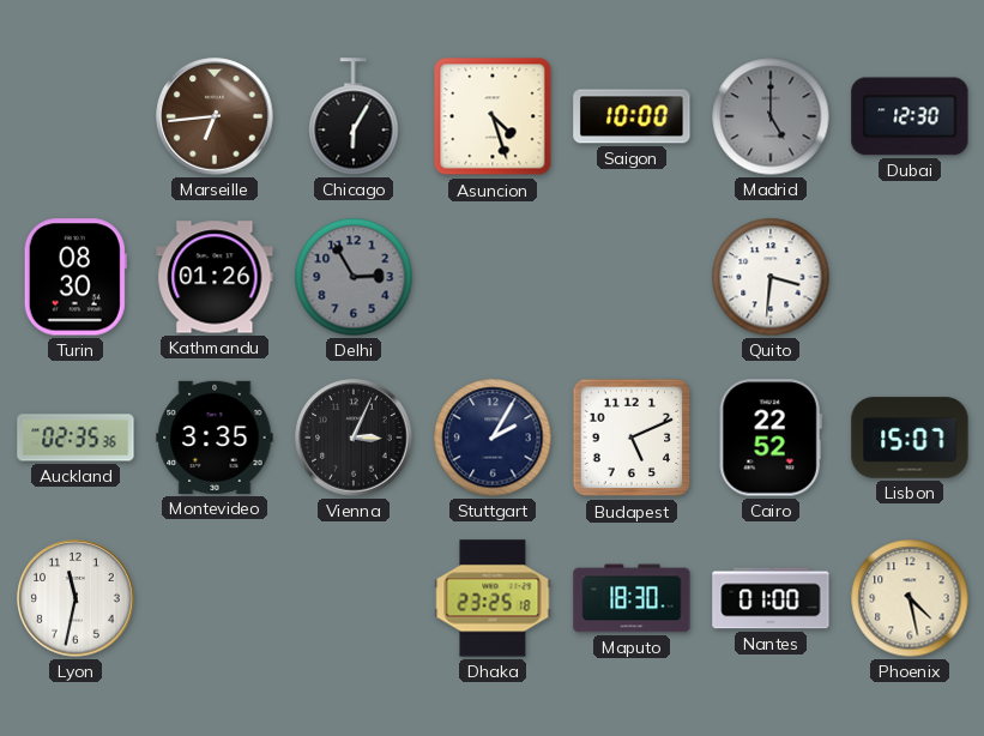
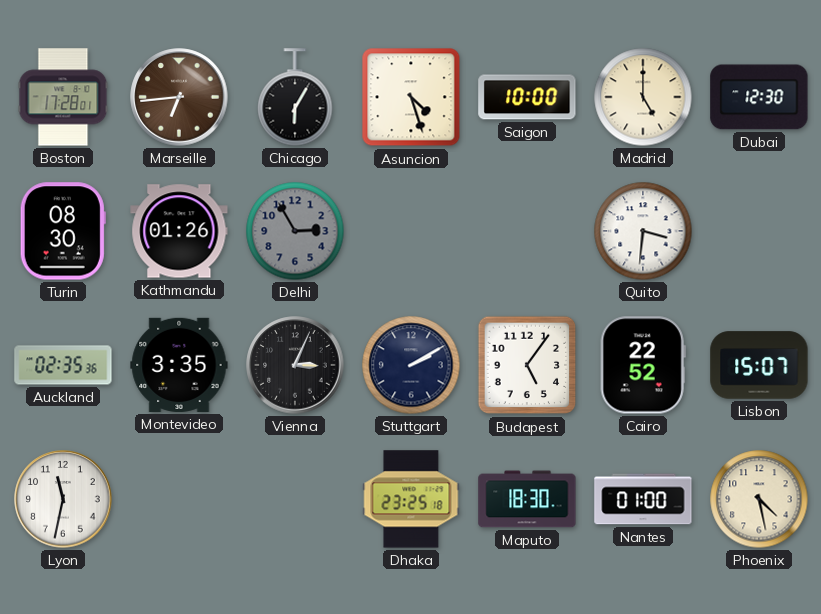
Boston: none -> 17:28
Madrid dial: grey -> cream
Stuttgart: 2:05 -> 2:10
Budapest: 5:11 -> 5:06
